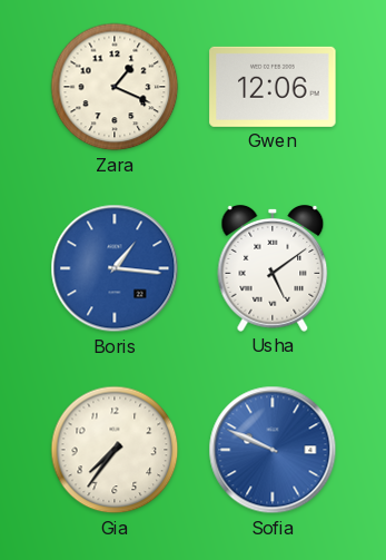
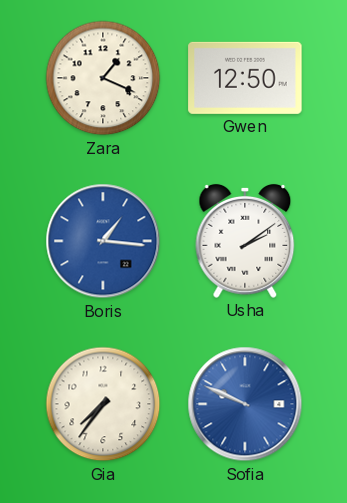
Gwen: 12:06 -> 12:50
Usha: 5:09 -> 2:09
